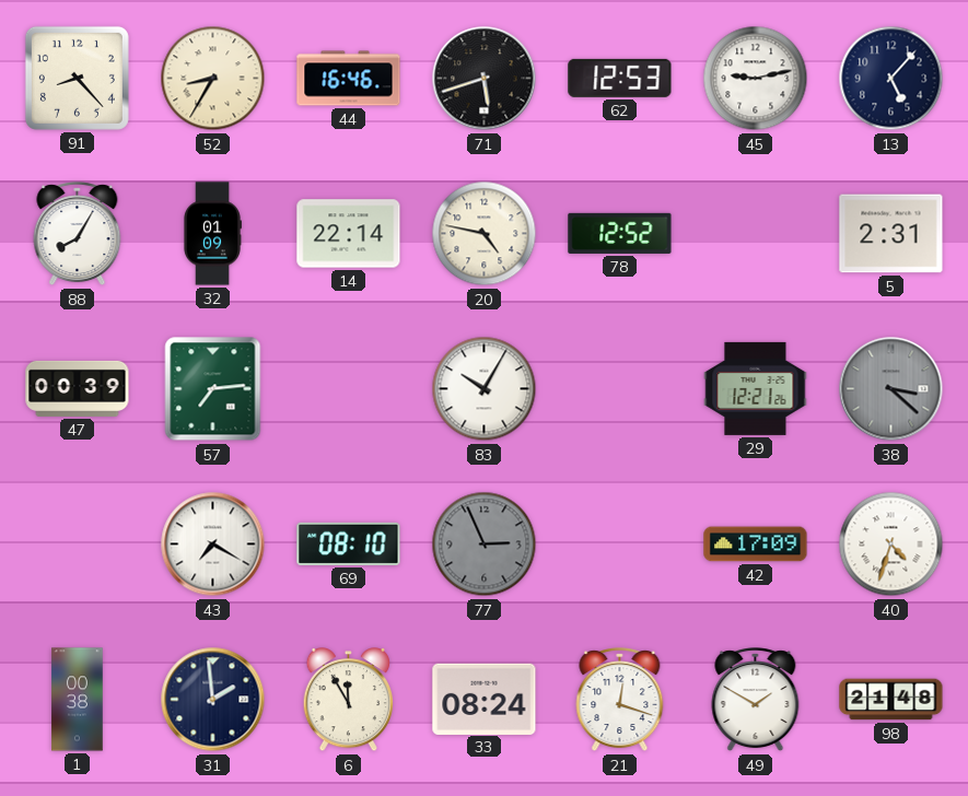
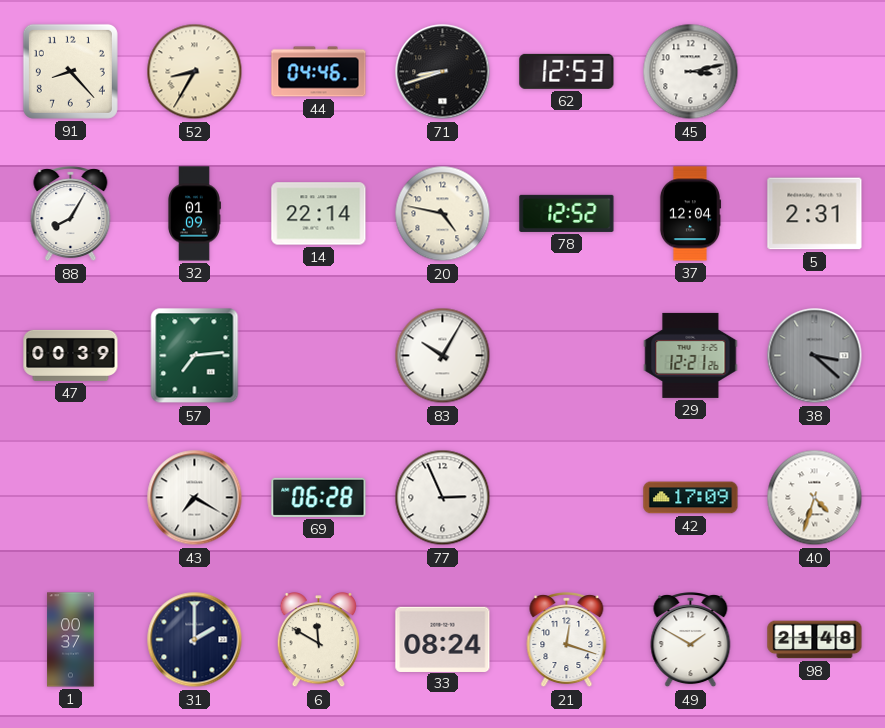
44: 16:46 -> 04:46
71: 5:42 -> 8:42
45: 9:13 -> 3:13
13: 5:07 -> none
37: none -> 12:04
69: 08:10 -> 06:28
77 dial: grey -> white
1: 00:38 -> 00:37
31: 1:59 -> 2:00
6: 11:55 -> 11:50
